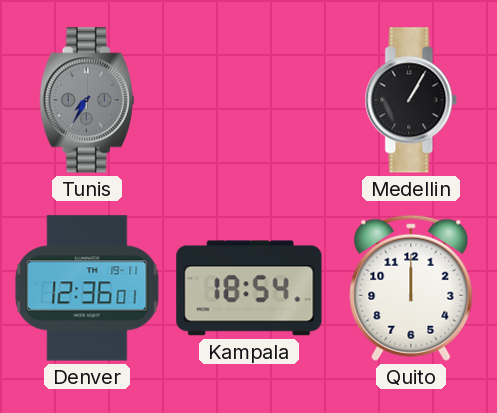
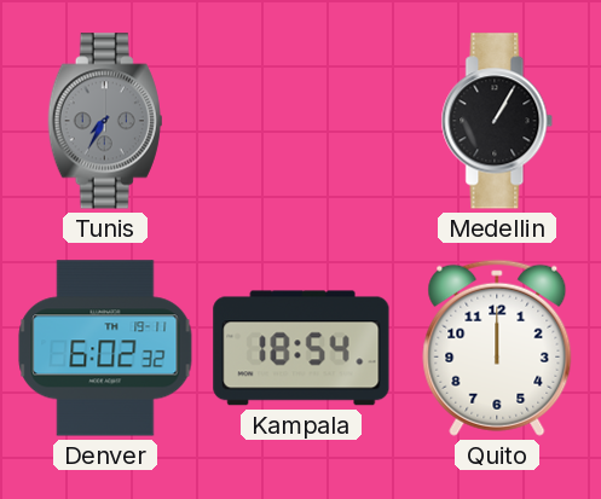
Denver: 12:36 -> 6:02
